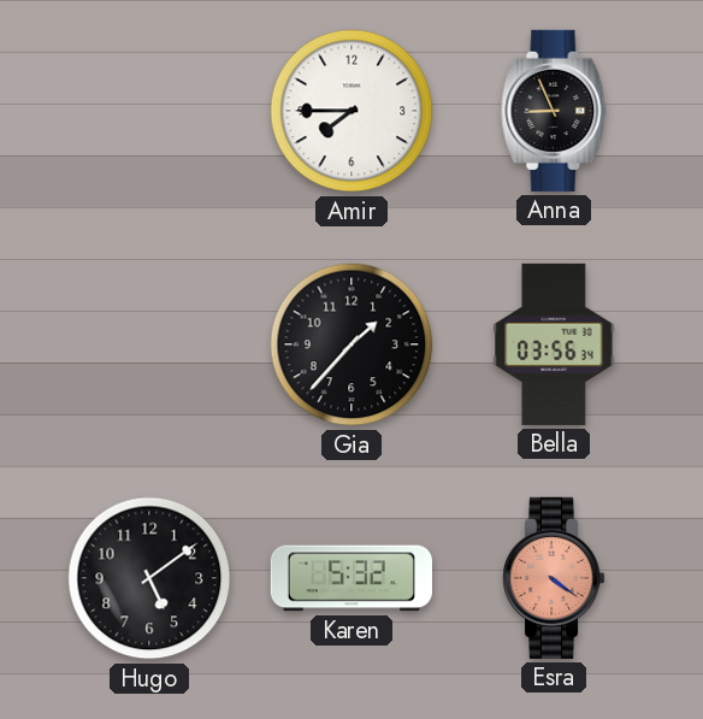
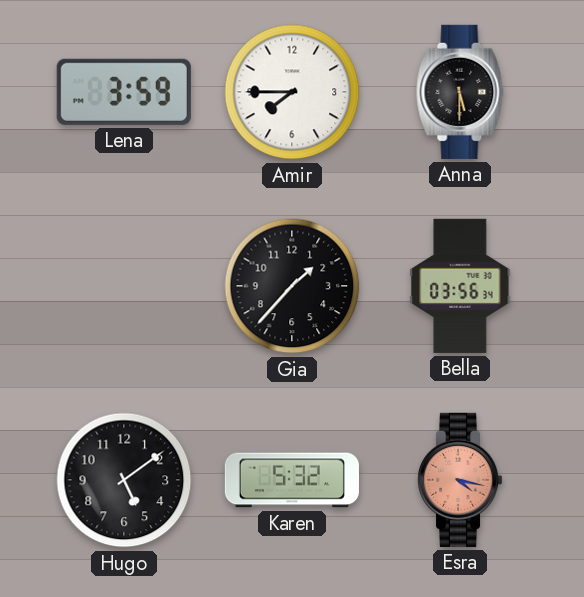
Lena: none -> 3:59
Anna: 8:56 -> 5:30
Esra: 4:21 -> 4:17
